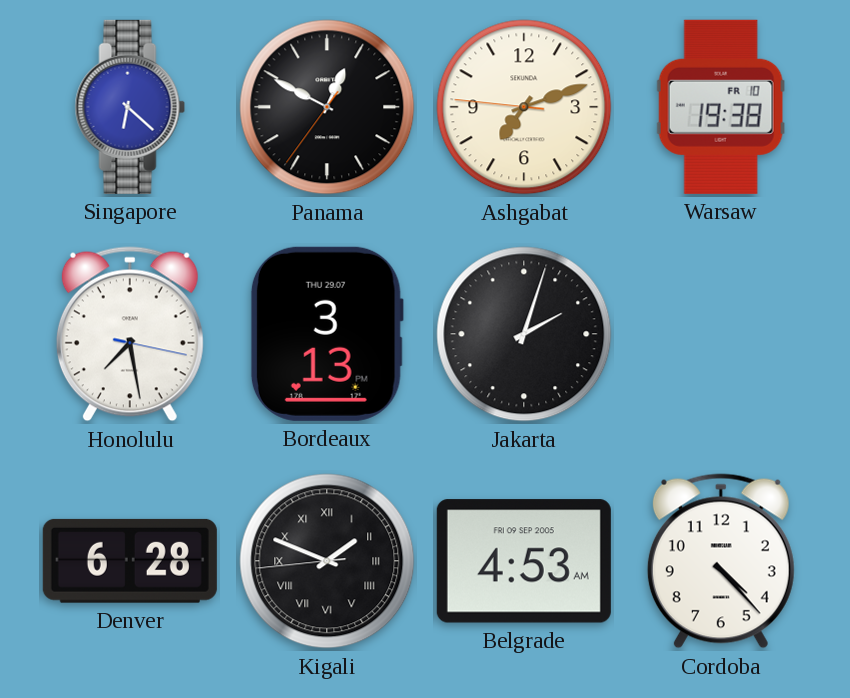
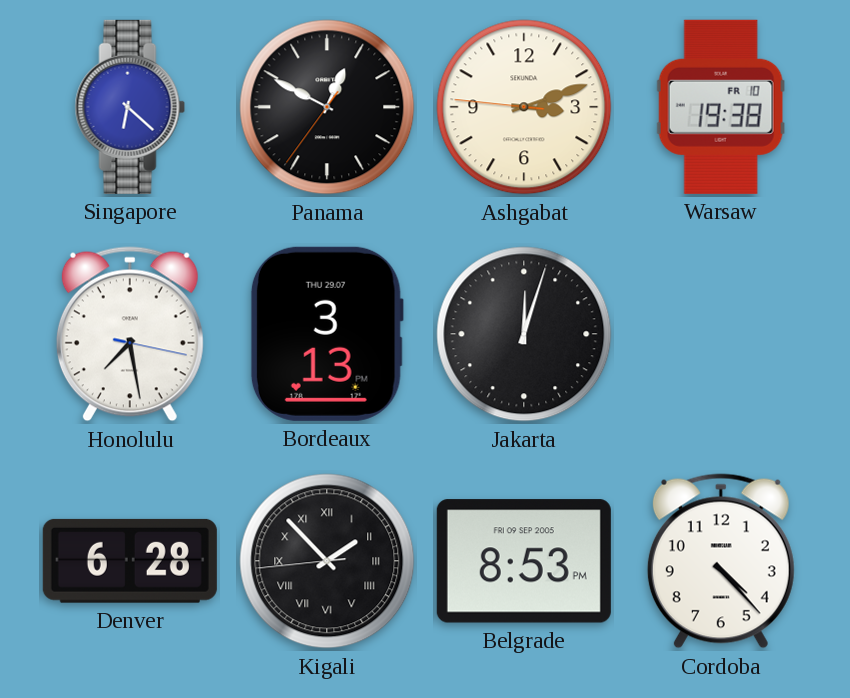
Ashgabat: 7:11 -> 3:11
Jakarta: 2:03 -> 12:03
Kigali: 1:48 -> 1:52
Belgrade: 4:53 -> 8:53
